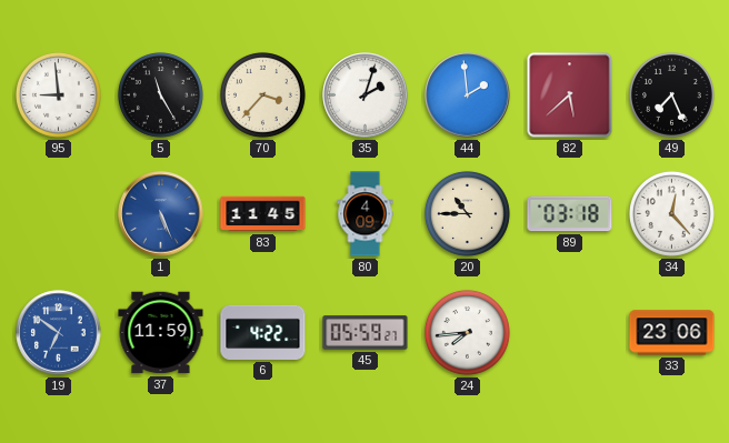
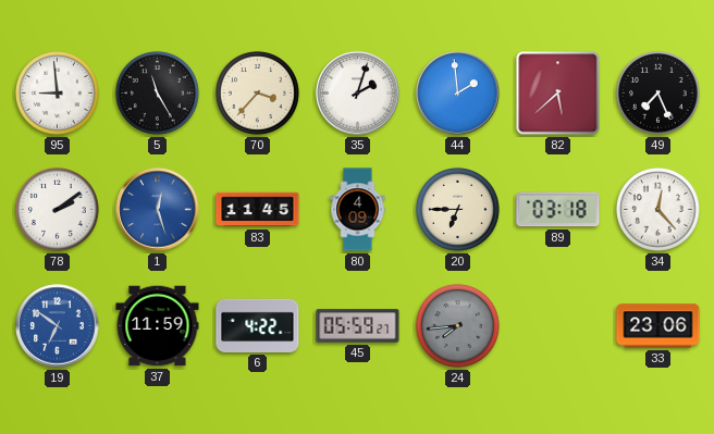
78: none -> 2:09
1: 5:26 -> 12:27
20: 10:45 -> 6:45
24 dial: white -> grey
